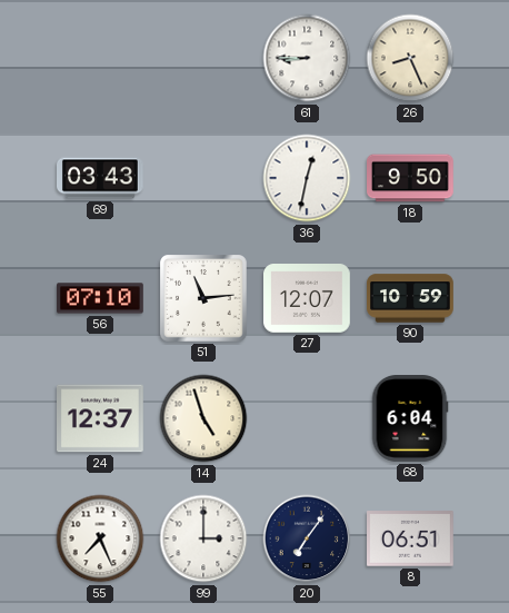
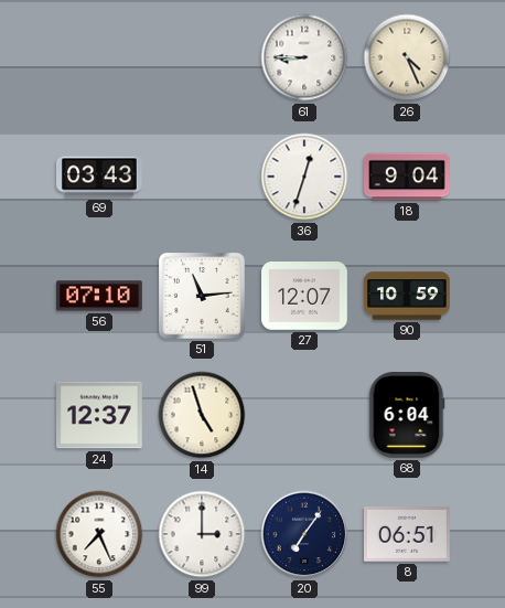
26: 8:26 -> 4:26
36: 12:32 -> 12:33
18: 9:50 -> 9:04
